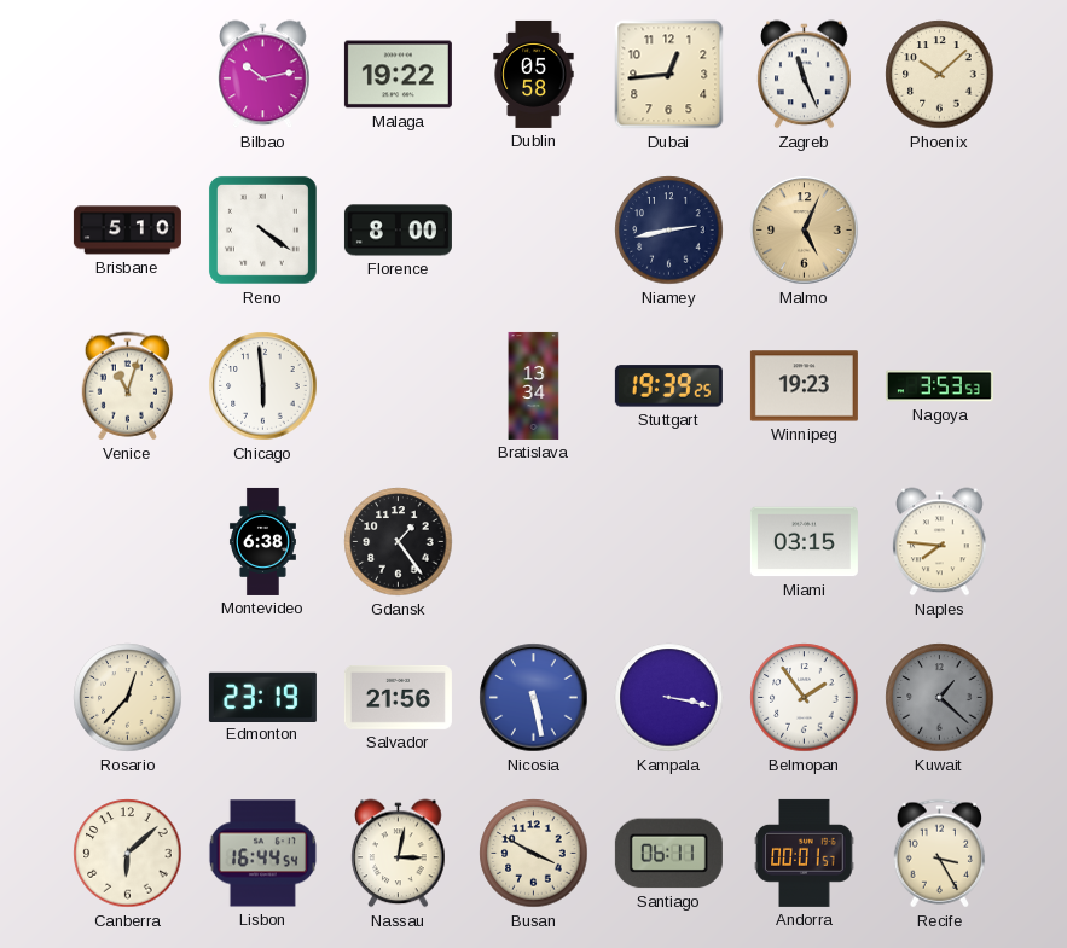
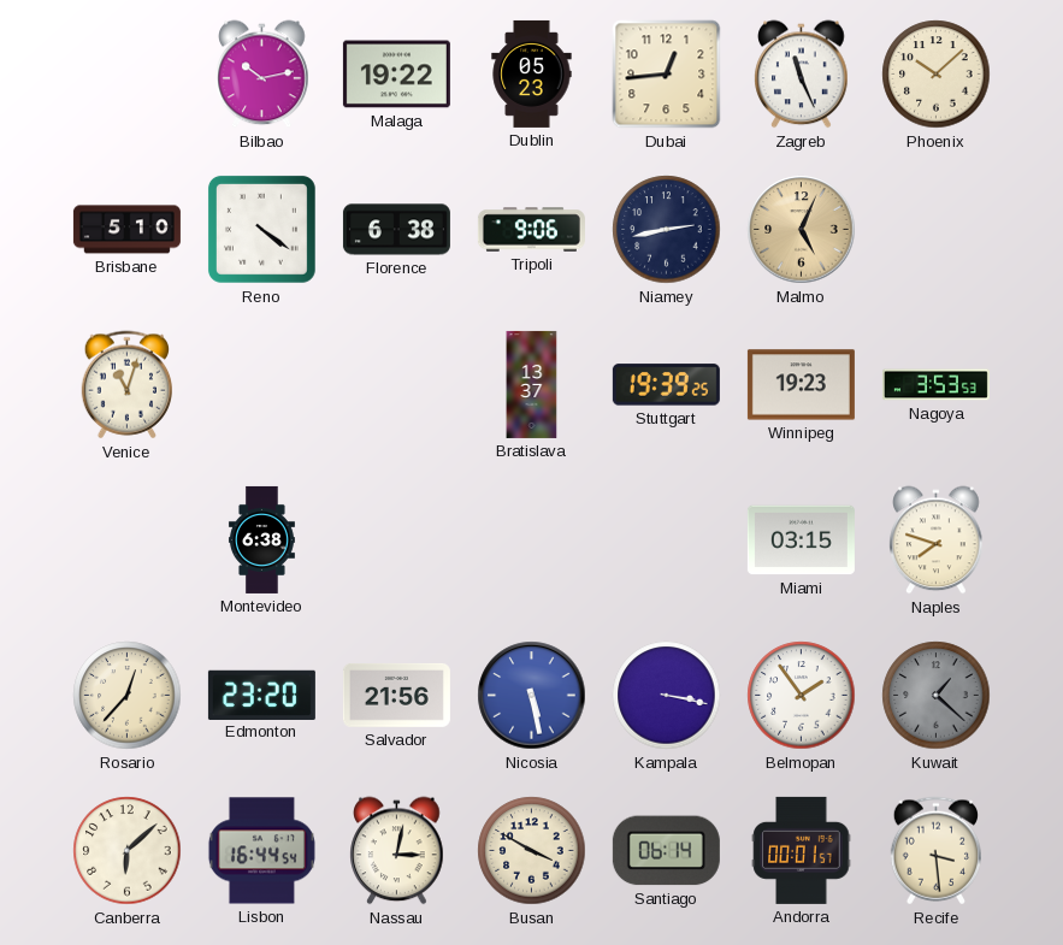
Dublin: 05:58 -> 05:23
Florence: 8:00 -> 6:38
Tripoli: none -> 9:06
Chicago: 5:59 -> none
Bratislava: 13:34 -> 13:37
Gdansk: 1:24 -> none
Naples: 7:46 -> 7:48
Edmonton: 23:19 -> 23:20
Santiago: 06:11 -> 06:14
Recife: 3:25 -> 3:29
